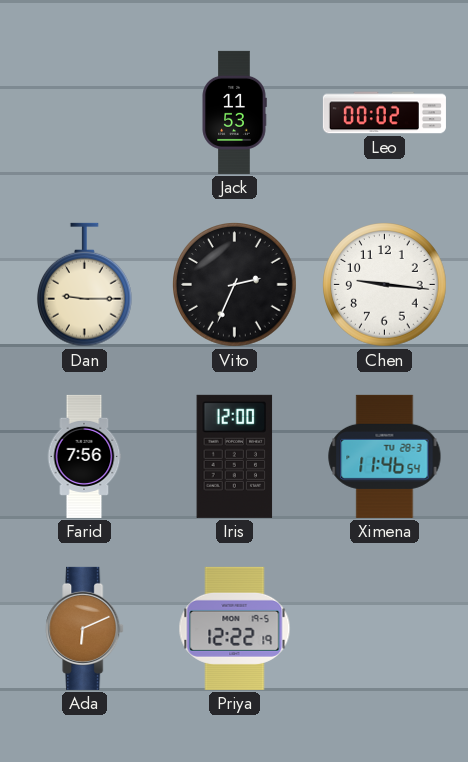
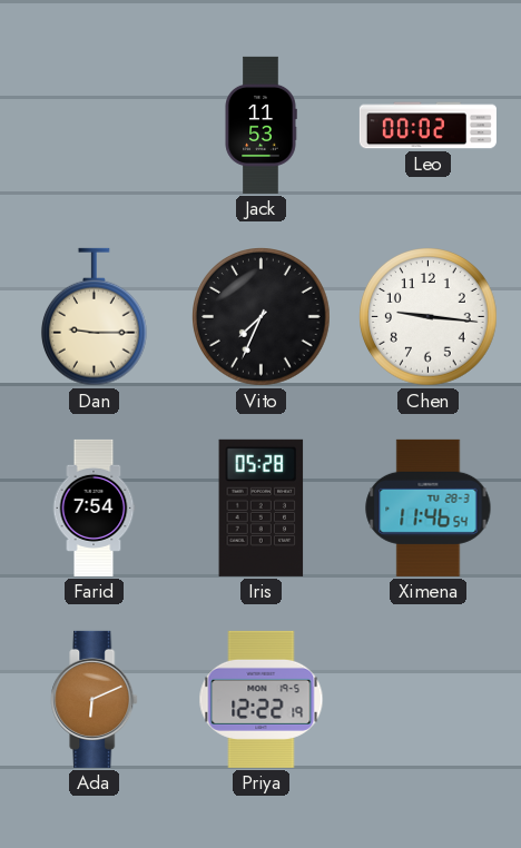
Vito: 2:34 -> 7:34
Farid: 7:56 -> 7:54
Iris: 12:00 -> 05:28
